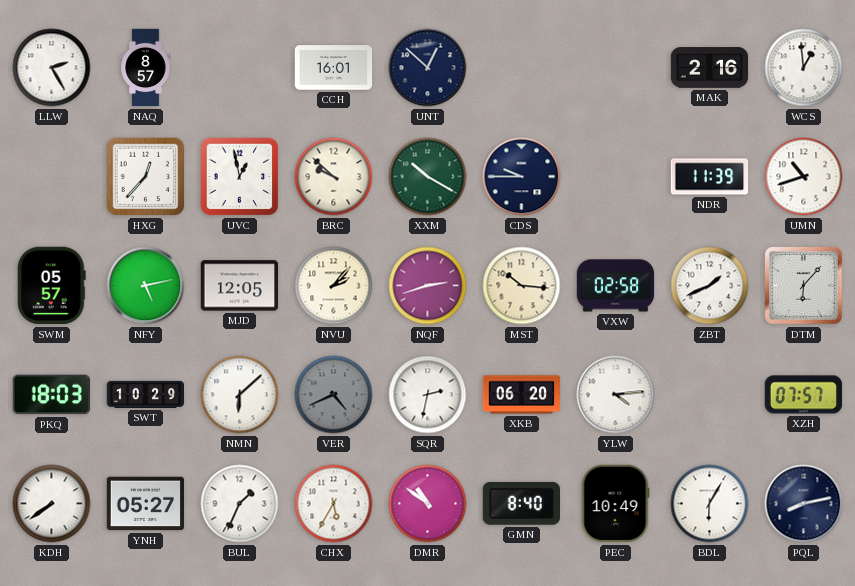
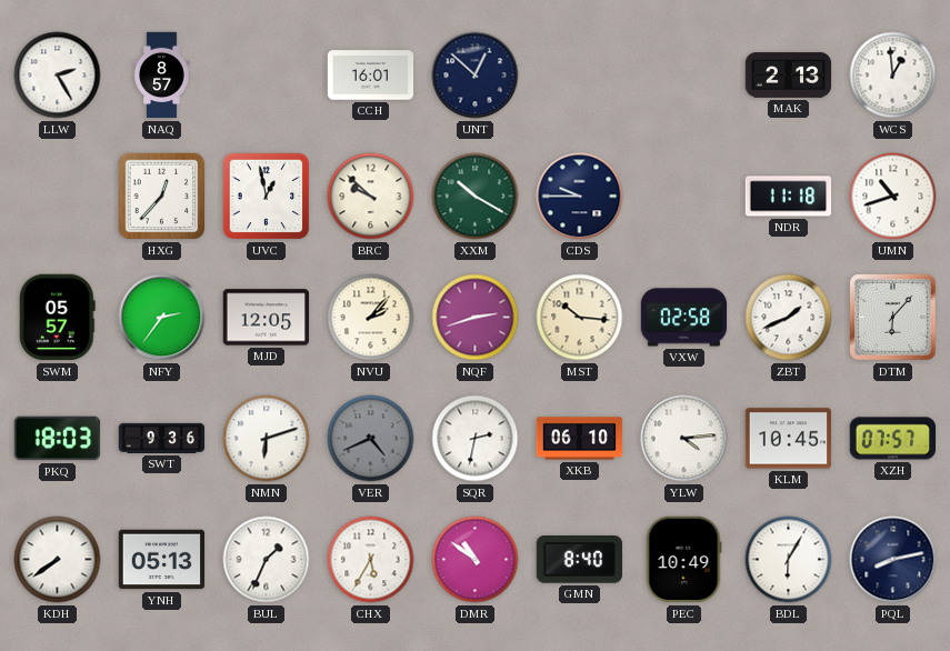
MAK: 2:16 -> 2:13
NDR: 11:39 -> 11:18
NFY: 5:13 -> 2:36
SWT: 10:29 -> 9:36
NMN: 6:08 -> 6:12
XKB: 06:20 -> 06:10
KLM: none -> 10:45
YNH: 05:27 -> 05:13
